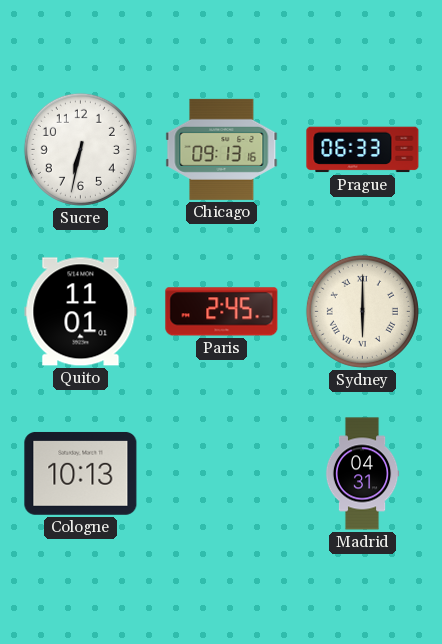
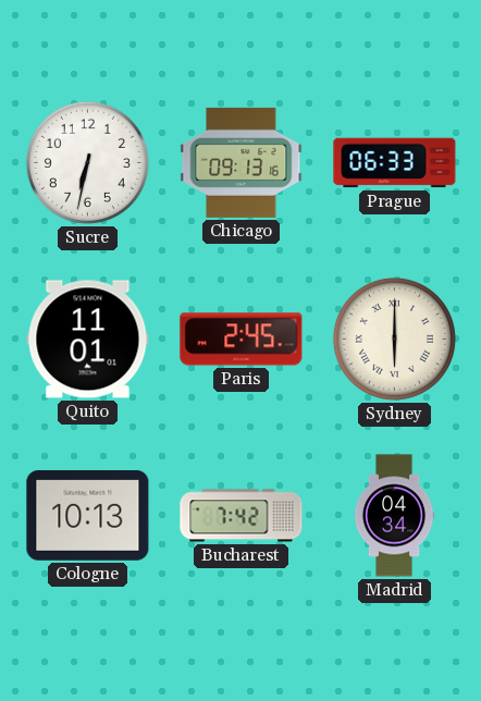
Bucharest: none -> 7:42
Madrid: 04:31 -> 04:34
